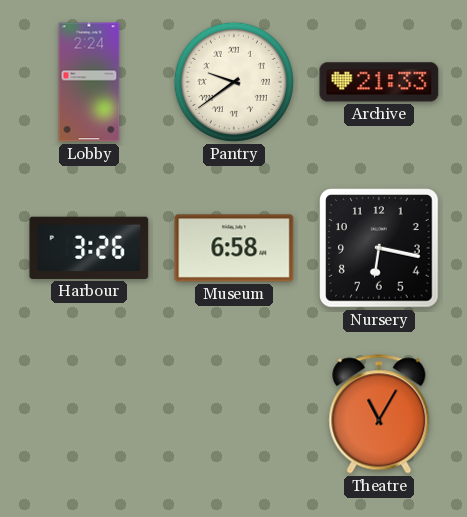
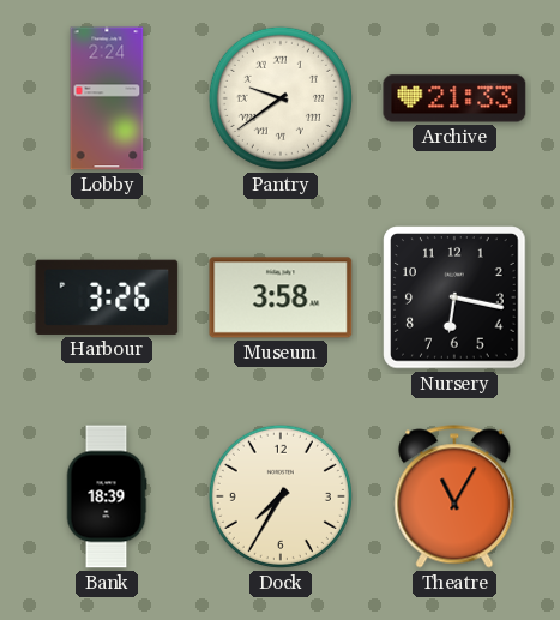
Museum: 6:58 -> 3:58
Bank: none -> 18:39
Dock: none -> 7:35
